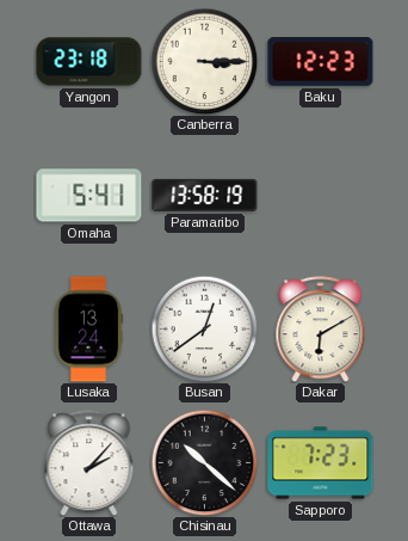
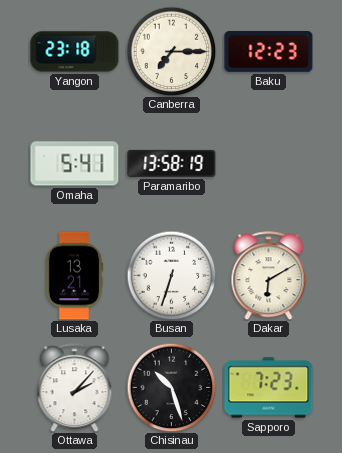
Canberra: 3:15 -> 7:15
Lusaka: 13:24 -> 13:21
Busan: 12:39 -> 6:33
Chisinau: 10:22 -> 10:27
